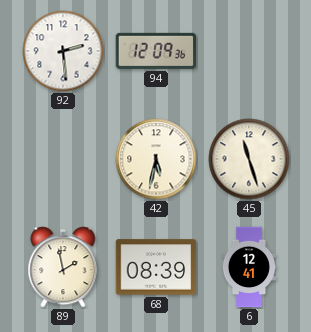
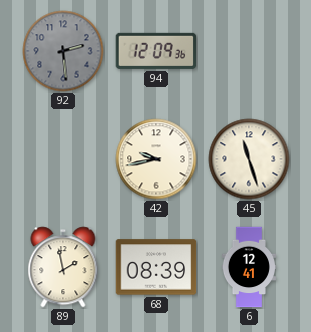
92 dial: white -> grey
42: 5:32 -> 9:43
